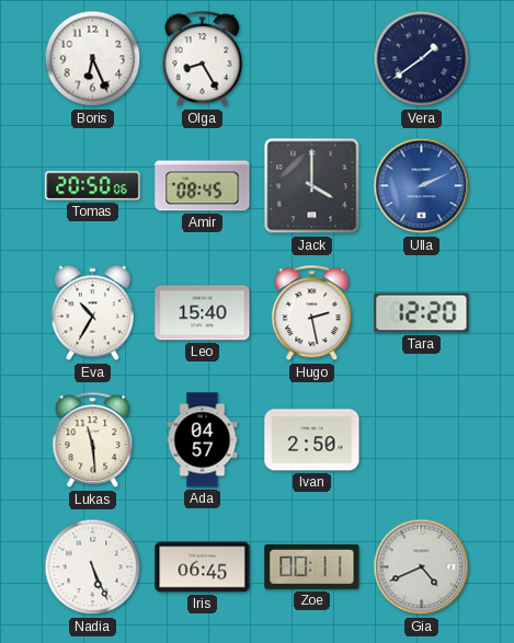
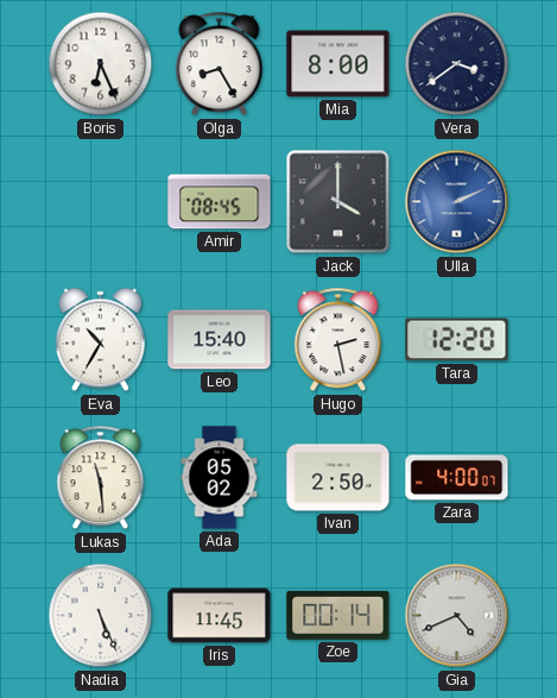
Mia: none -> 8:00
Vera: 1:39 -> 3:39
Tomas: 20:50 -> none
Ada: 04:57 -> 05:02
Zara: none -> 4:00
Iris: 06:45 -> 11:45
Zoe: 00:11 -> 00:14
